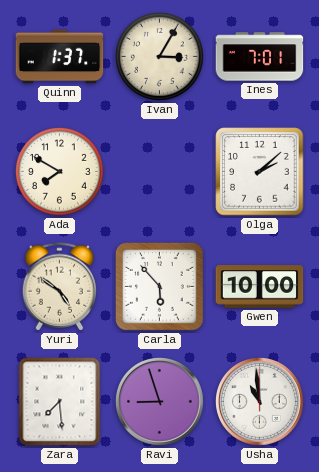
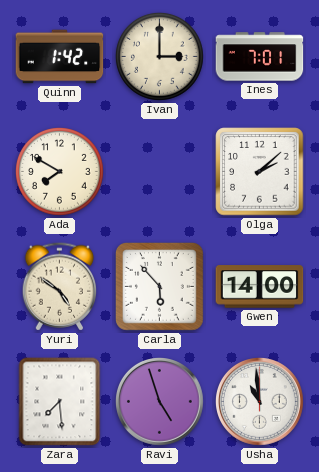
Quinn: 1:37 -> 1:42
Ivan: 3:05 -> 3:00
Gwen: 10:00 -> 14:00
Ravi: 8:57 -> 4:57
